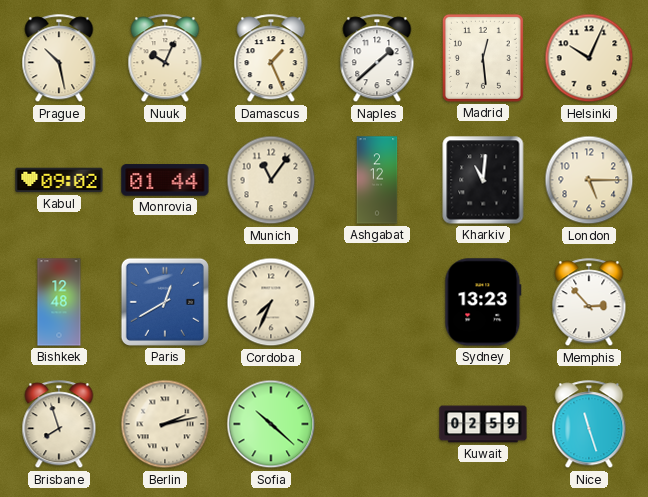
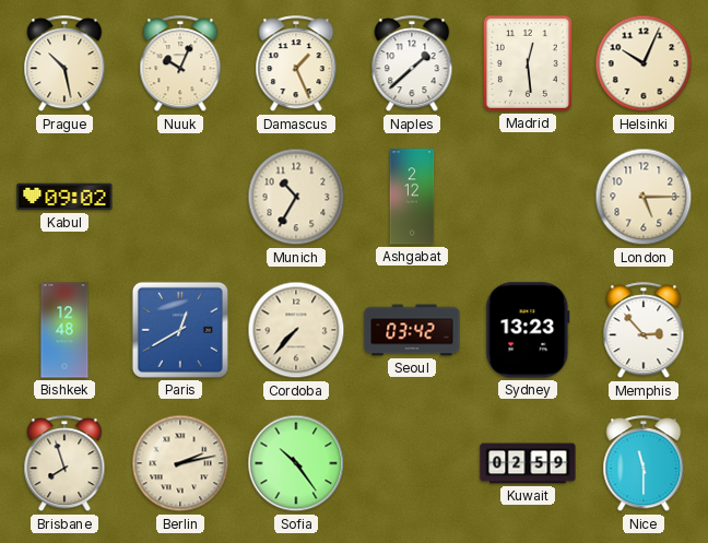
Monrovia: 01:44 -> none
Munich: 11:06 -> 10:35
Kharkiv: 11:01 -> none
Cordoba: 7:34 -> 7:37
Seoul: none -> 03:42
Sofia: 10:22 -> 10:24
Nice: 11:27 -> 11:30
